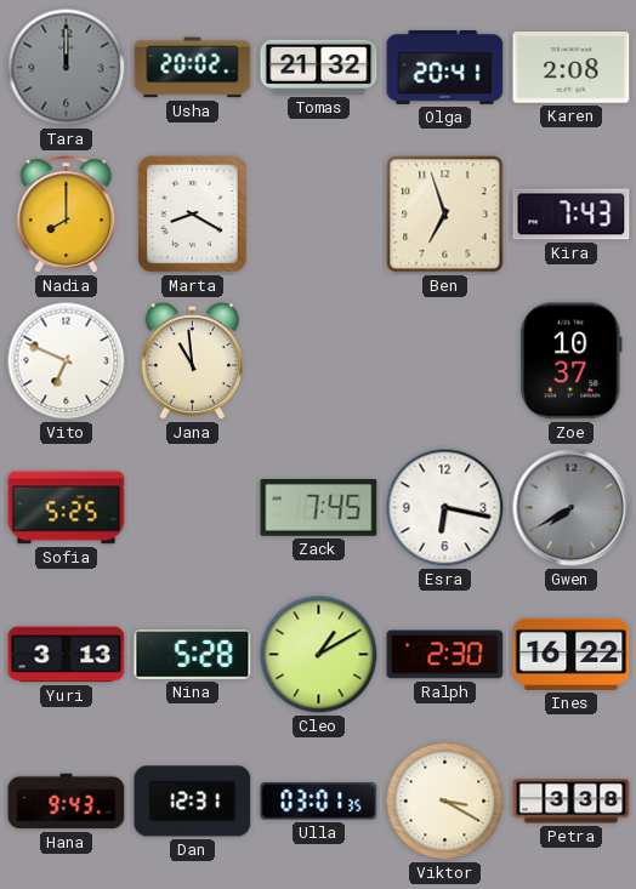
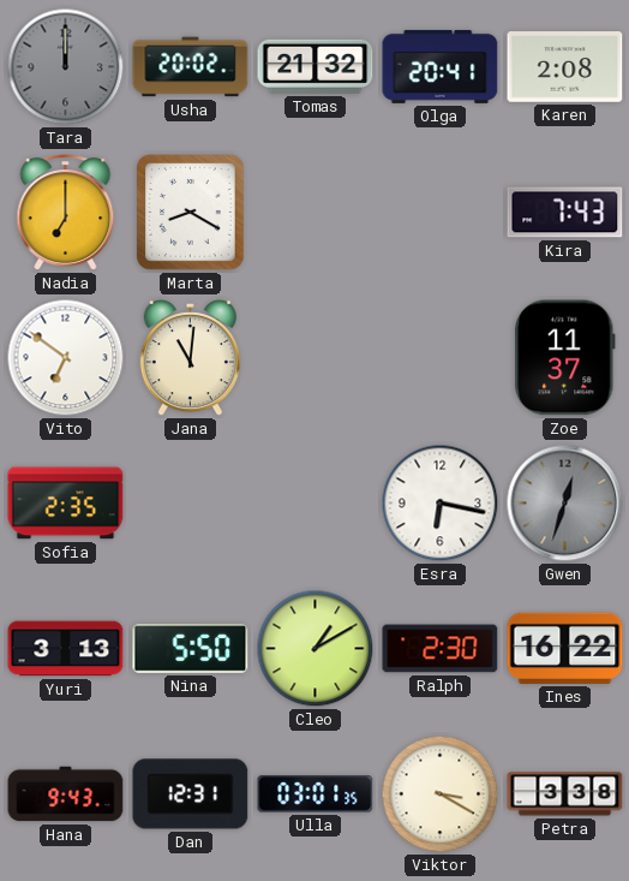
Nadia: 8:00 -> 7:00
Ben: 6:57 -> none
Vito: 6:49 -> 6:51
Jana: 10:59 -> 11:01
Zoe: 10:37 -> 11:37
Sofia: 5:25 -> 2:35
Zack: 7:45 -> none
Gwen: 7:40 -> 12:33
Nina: 5:28 -> 5:50
